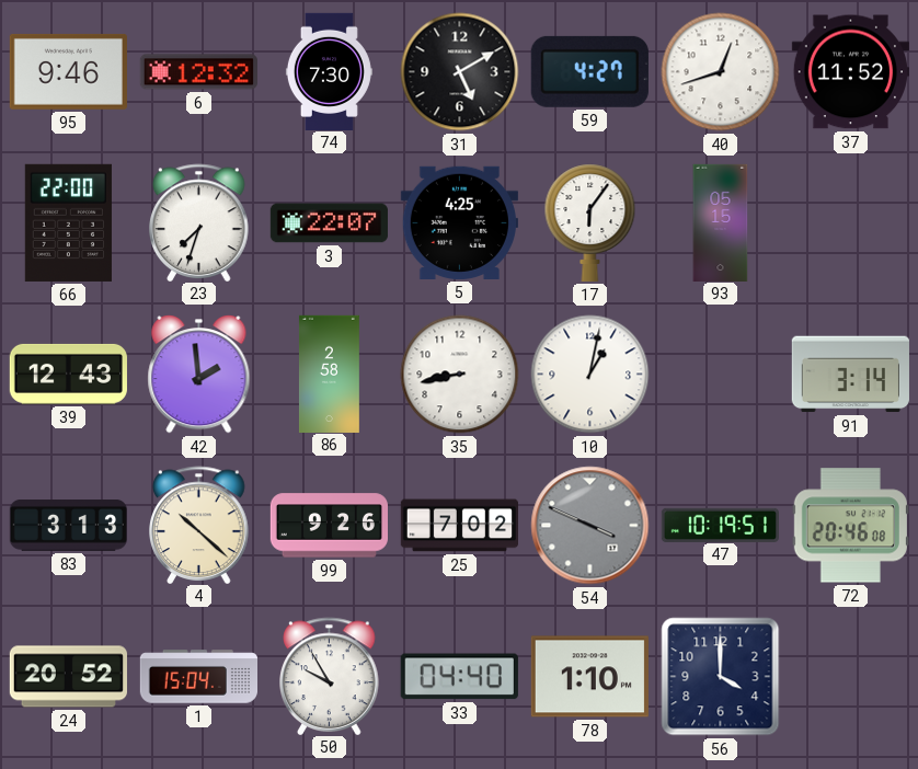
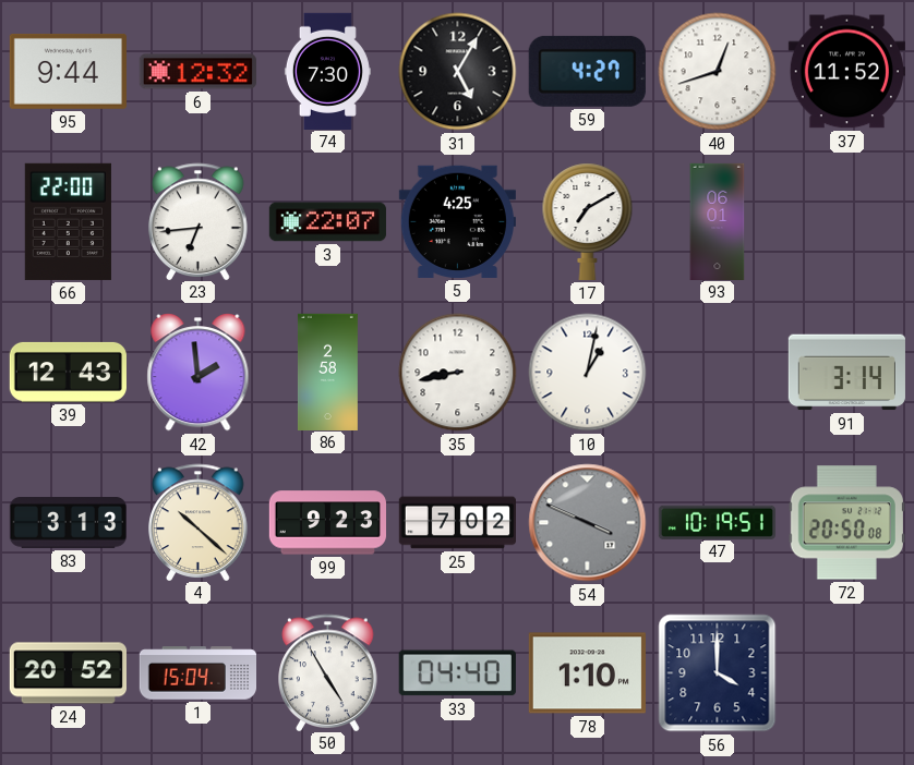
95: 9:46 -> 9:44
31: 5:10 -> 5:05
23: 7:33 -> 6:44
17: 6:06 -> 7:10
93: 05:15 -> 06:01
99: 9:26 -> 9:23
72: 20:46 -> 20:50
50: 9:55 -> 4:55
